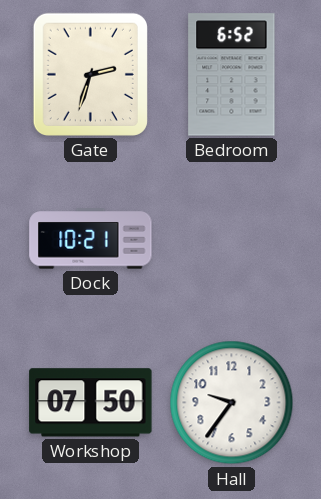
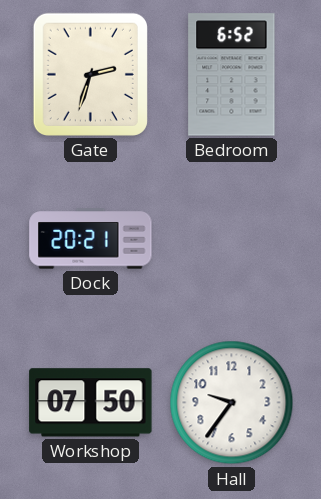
Dock: 10:21 -> 20:21
